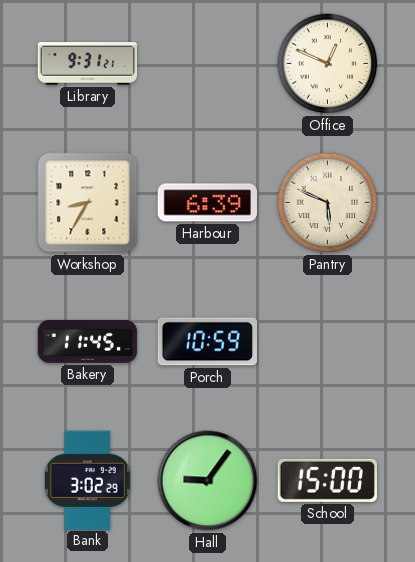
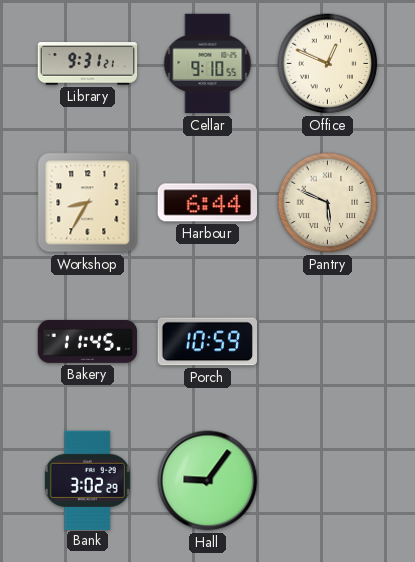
Cellar: none -> 9:10
Harbour: 6:39 -> 6:44
School: 15:00 -> none
